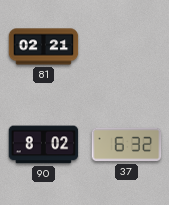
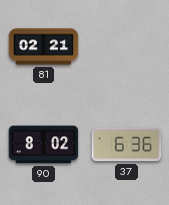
37: 6:32 -> 6:36
